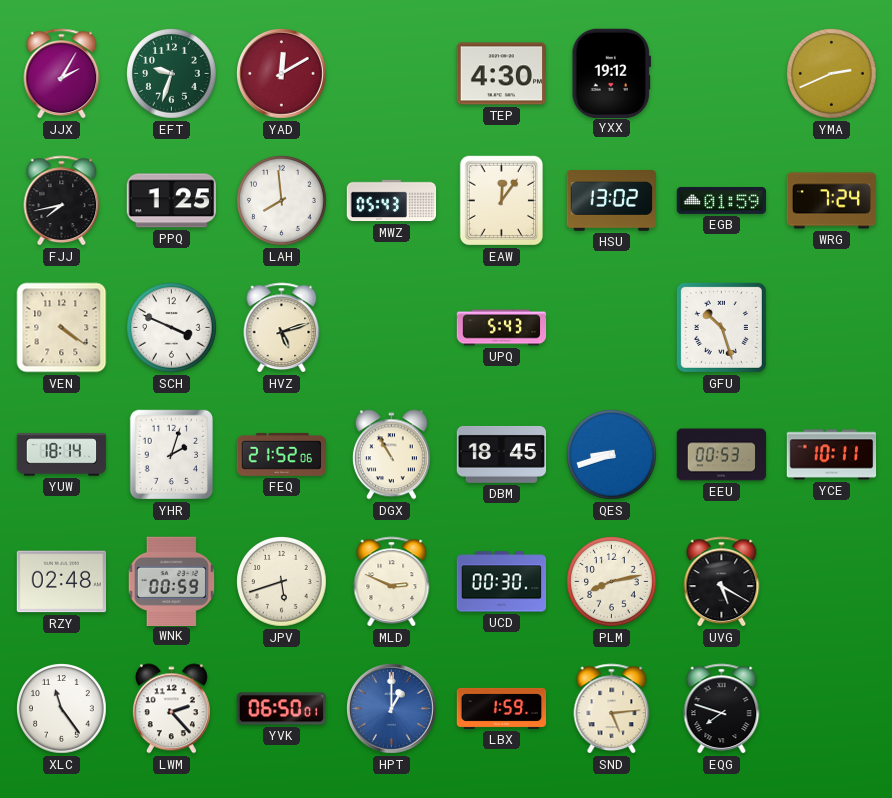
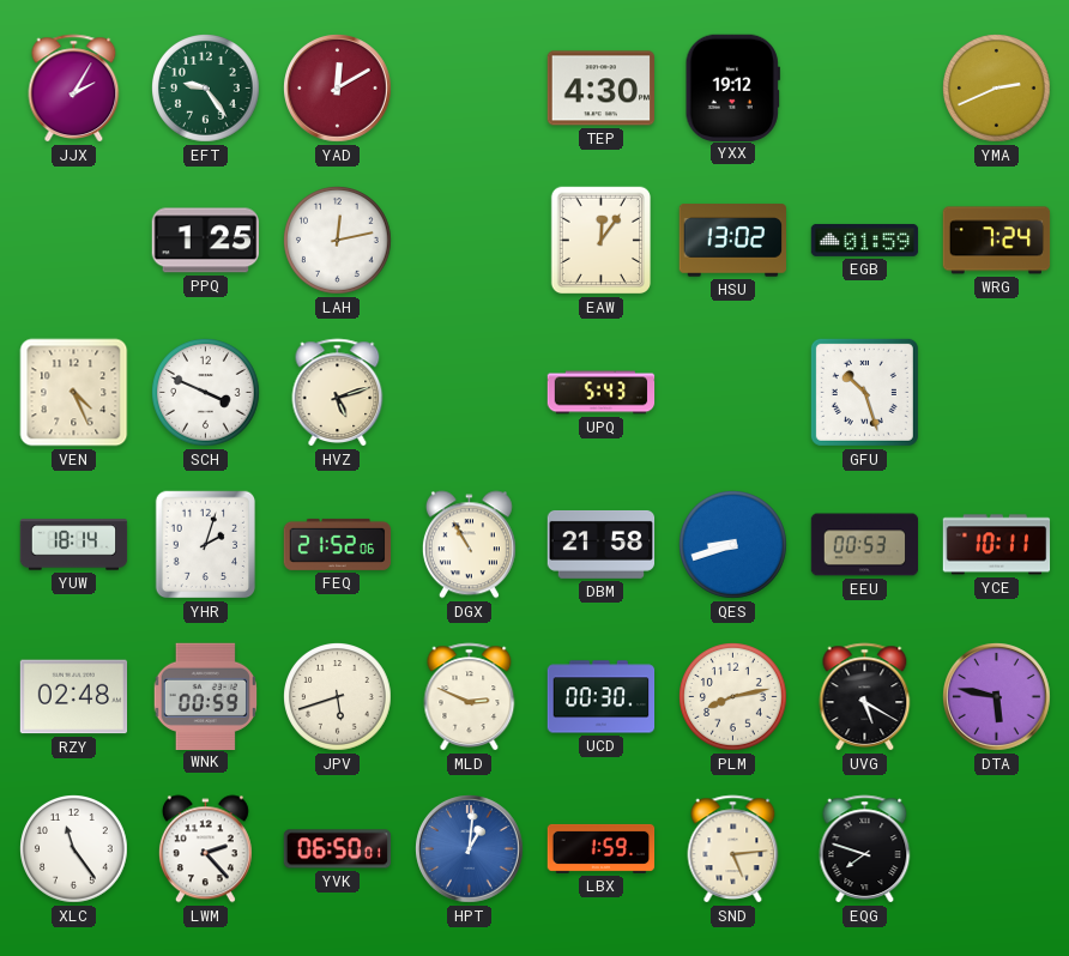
EFT: 9:33 -> 9:24
FJJ: 7:43 -> none
LAH: 7:59 -> 12:13
MWZ: 05:43 -> none
VEN: 4:21 -> 4:26
DBM: 18:45 -> 21:58
DTA: none -> 5:47
HPT: 1:00 -> 1:01
